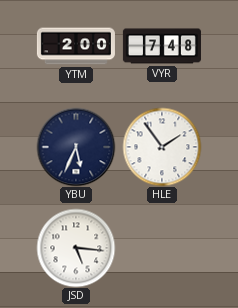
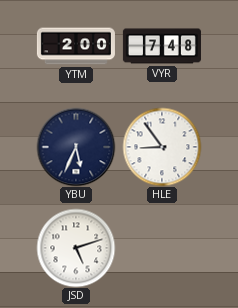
HLE: 1:54 -> 8:54
JSD: 5:16 -> 5:12
